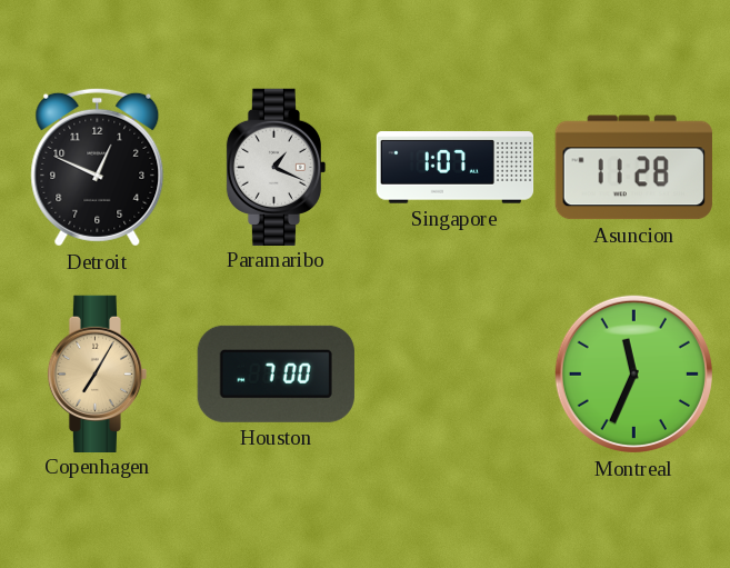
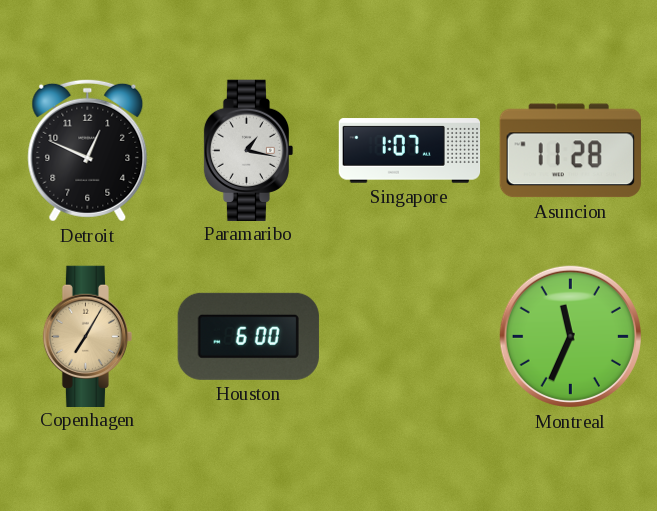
Paramaribo: 1:19 -> 1:17
Houston: 7:00 -> 6:00
